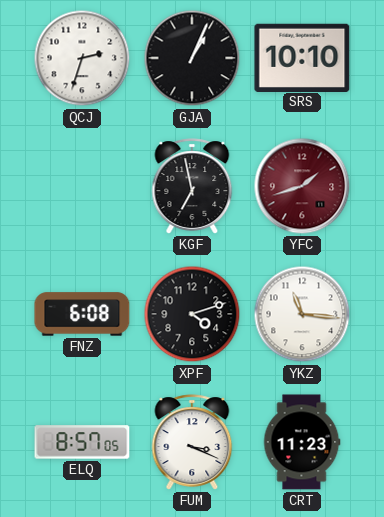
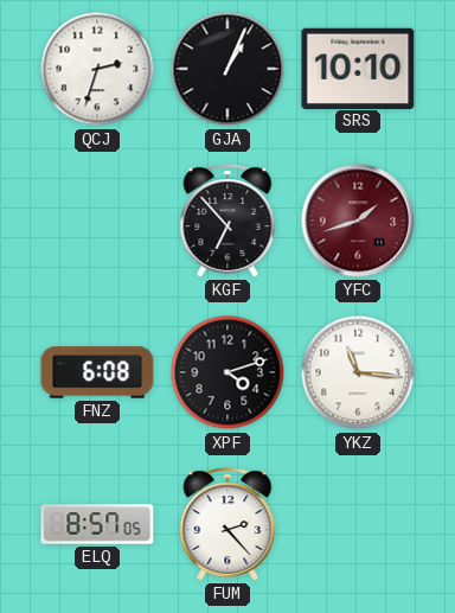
KGF: 6:58 -> 6:53
FUM: 3:19 -> 2:23
CRT: 11:23 -> none
